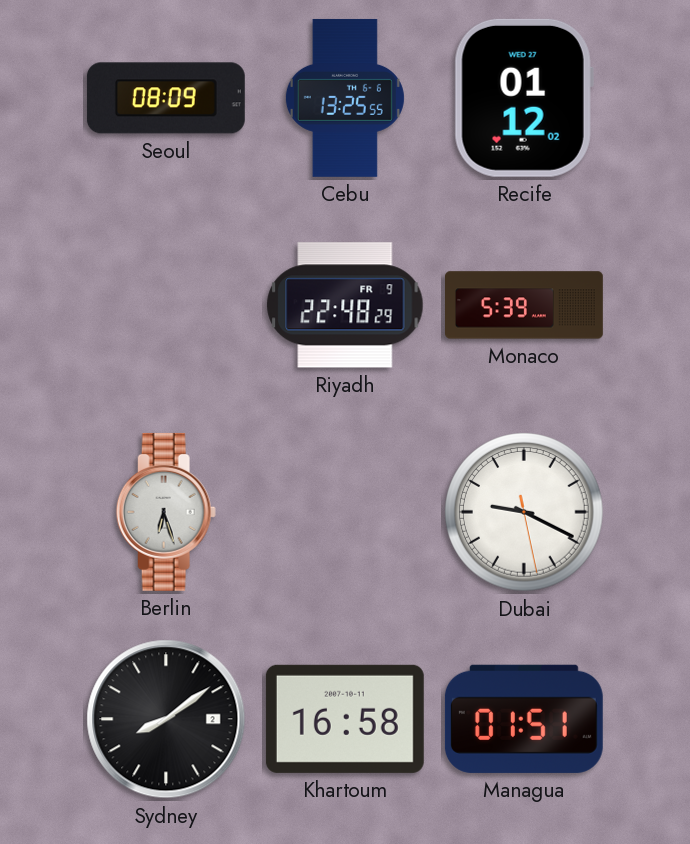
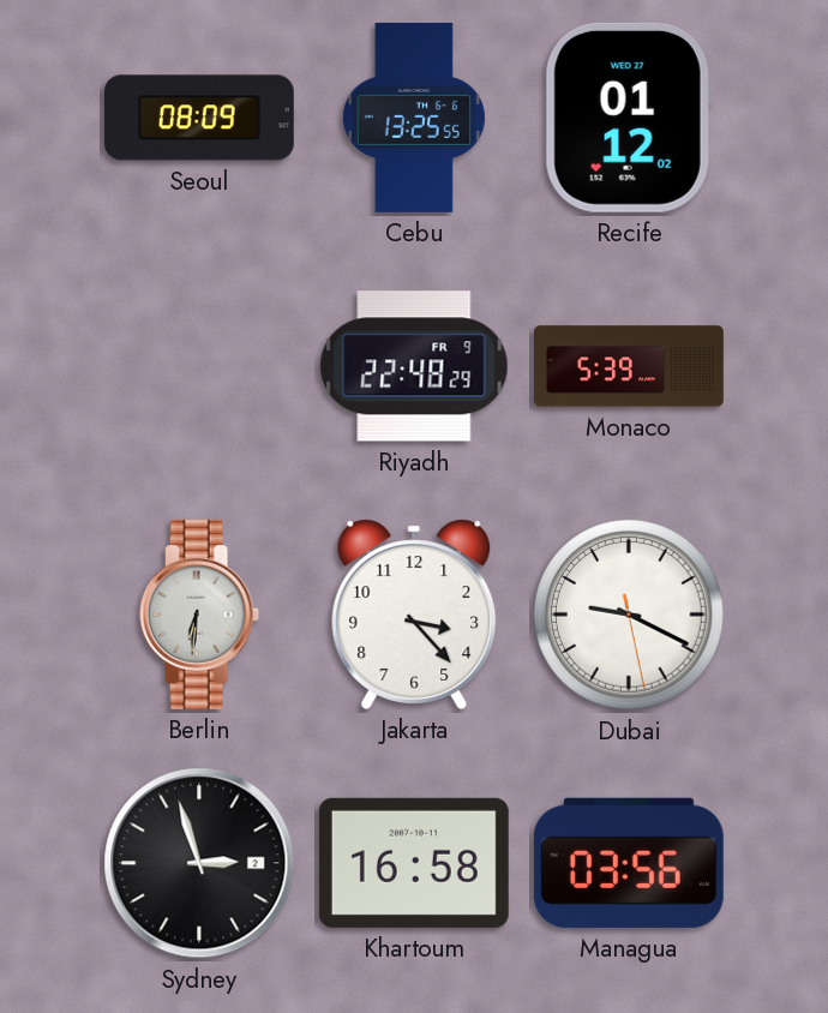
Berlin: 6:27 -> 6:31
Jakarta: none -> 3:23
Sydney: 8:09 -> 2:57
Managua: 01:51 -> 03:56
